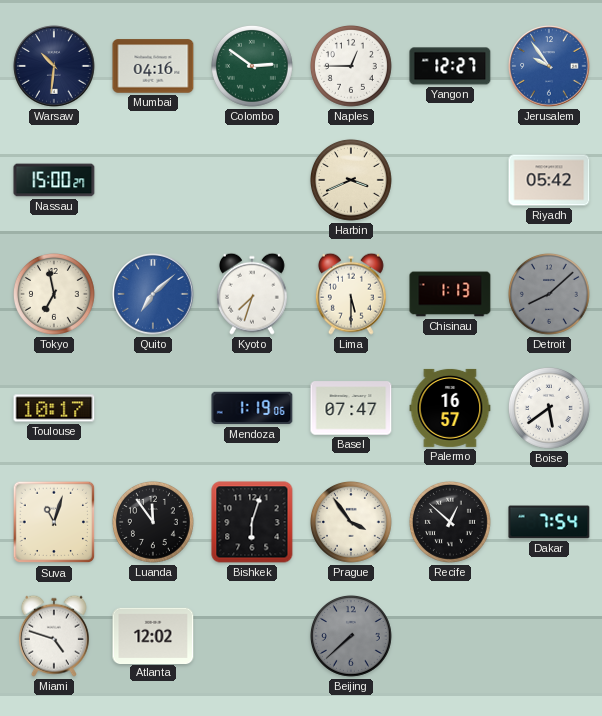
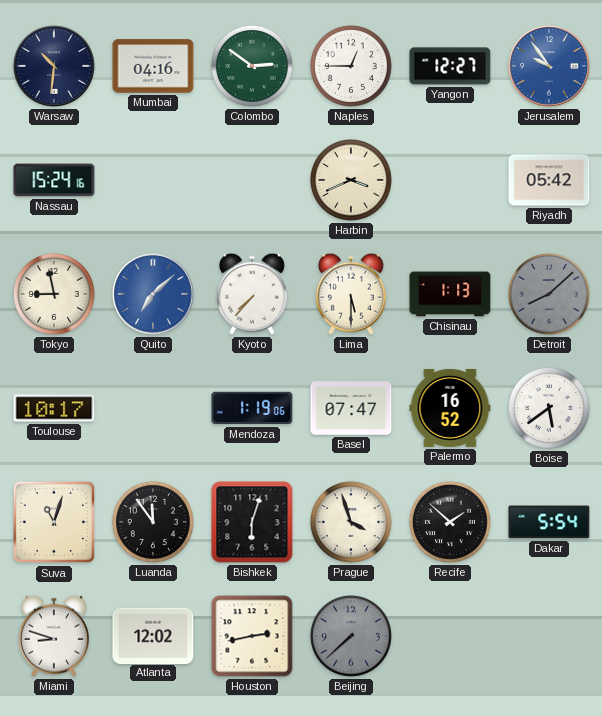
Nassau: 15:00 -> 15:24
Tokyo: 6:58 -> 8:58
Kyoto: 7:33 -> 7:37
Palermo: 16:57 -> 16:52
Prague: 3:54 -> 3:57
Recife: 12:52 -> 1:52
Dakar: 7:54 -> 5:54
Miami: 4:48 -> 8:48
Houston: none -> 2:43
